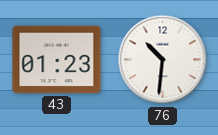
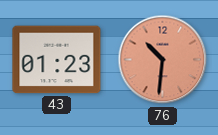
76 dial: white -> salmon
